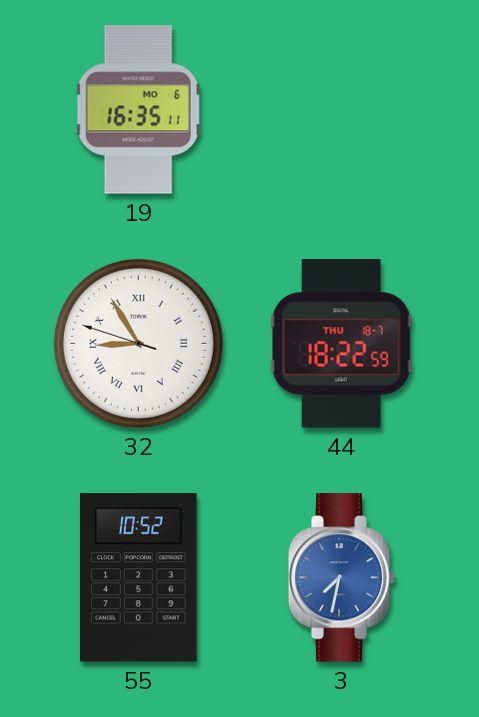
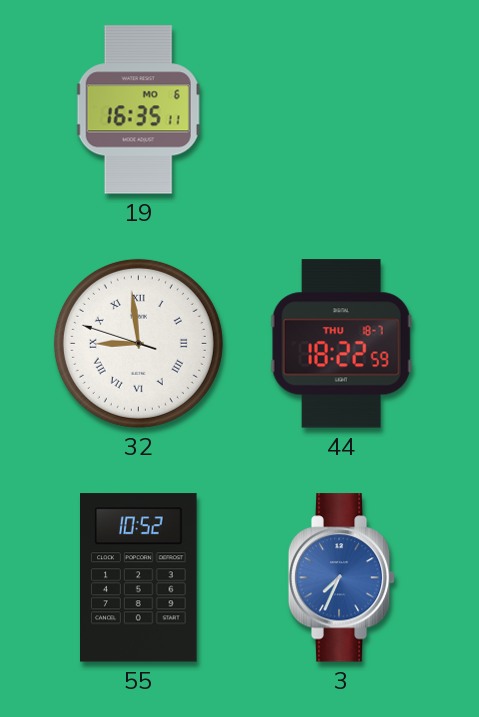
32: 8:54 -> 8:58
3: 7:32 -> 7:34
